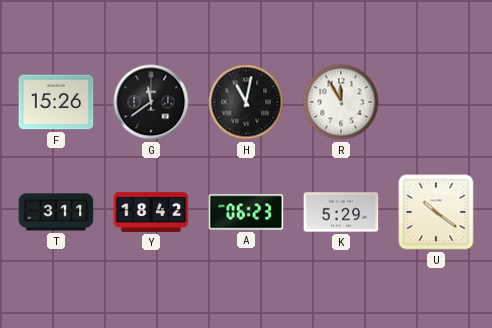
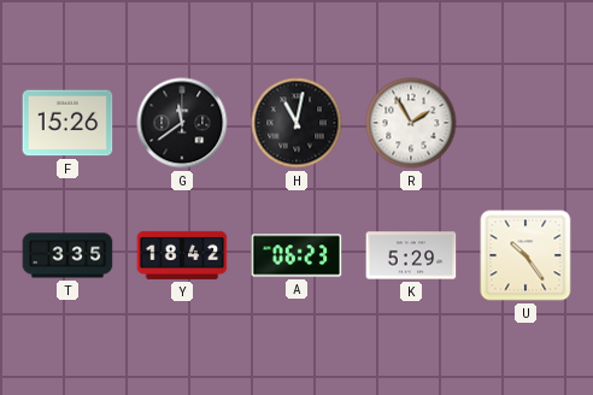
R: 11:55 -> 1:55
T: 3:11 -> 3:35
U: 10:21 -> 10:24
